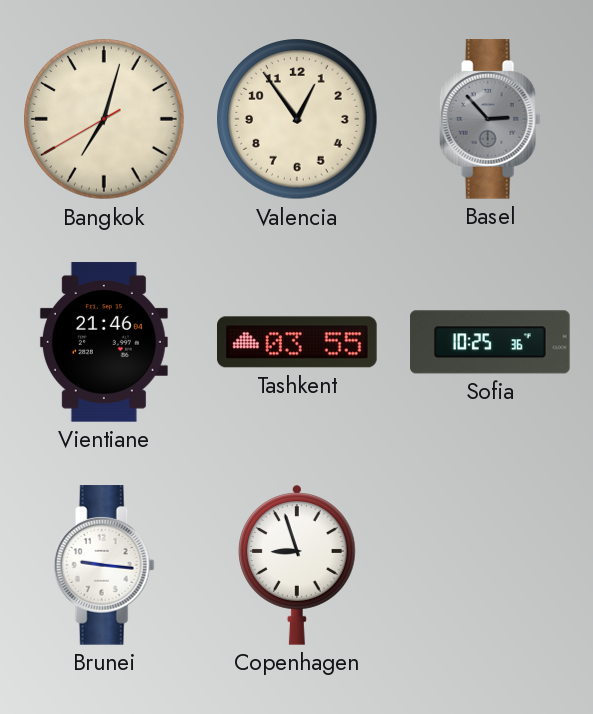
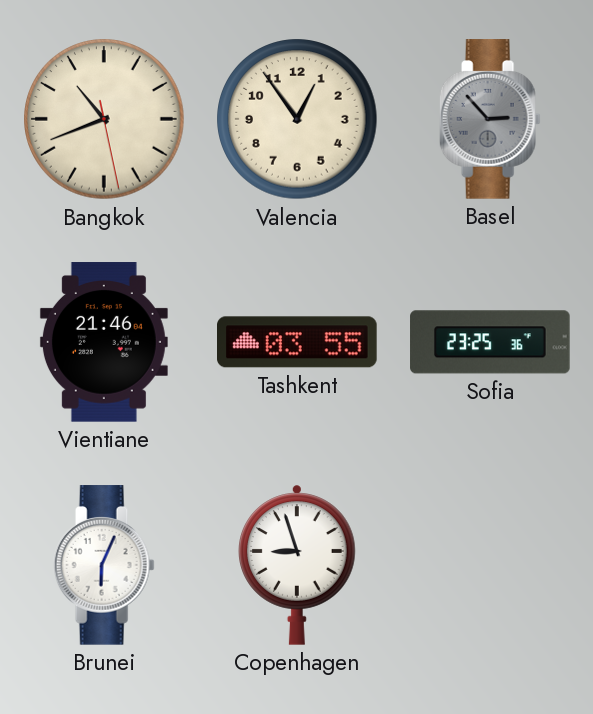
Bangkok: 7:02 -> 10:41
Sofia: 10:25 -> 23:25
Brunei: 9:16 -> 6:04
